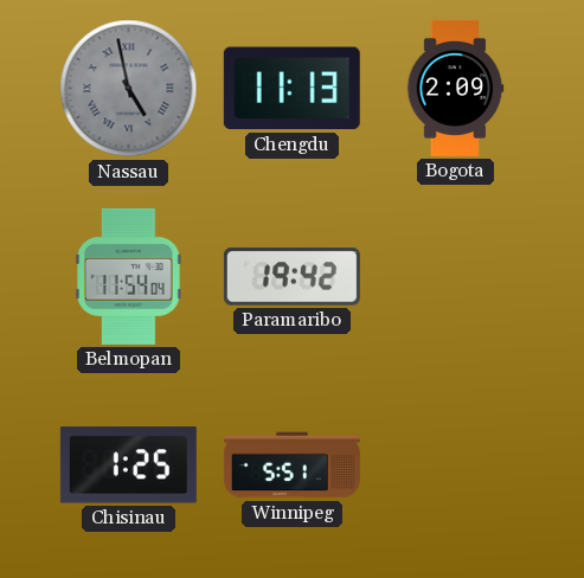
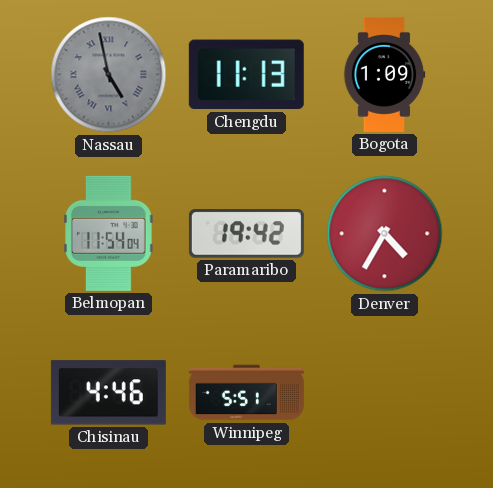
Bogota: 2:09 -> 1:09
Denver: none -> 4:35
Chisinau: 1:25 -> 4:46
